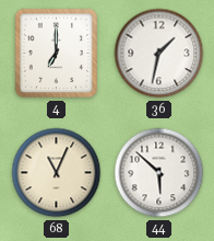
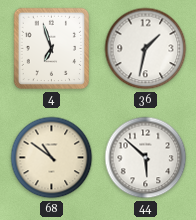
4: 7:00 -> 6:57
68: 11:04 -> 10:51
